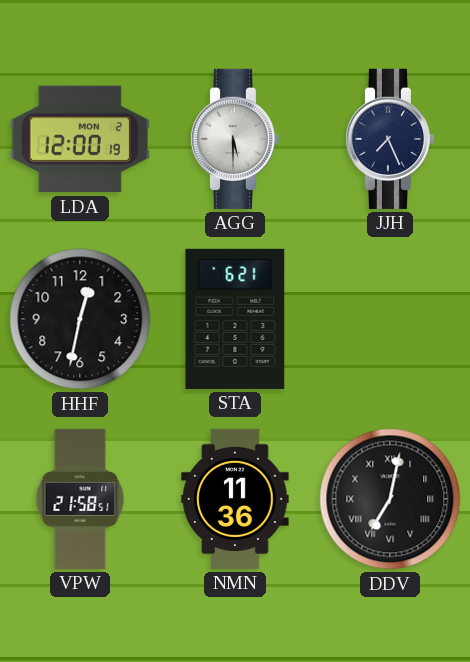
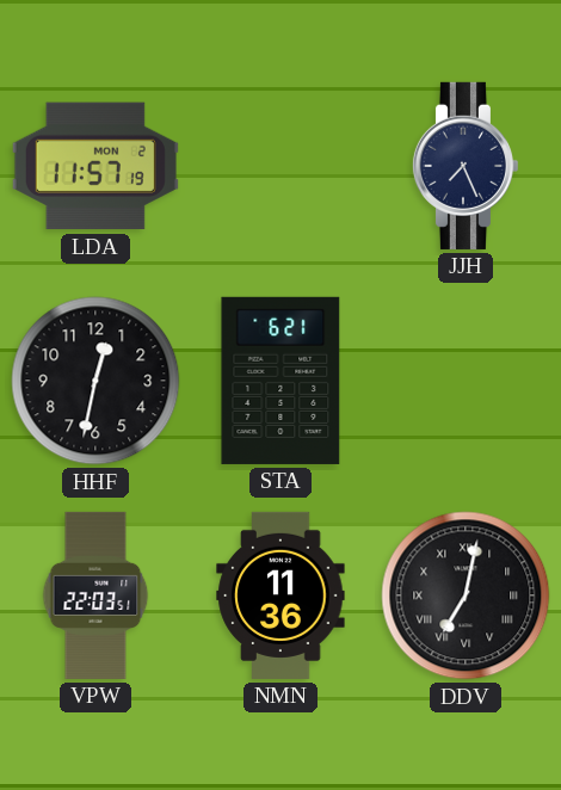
LDA: 12:00 -> 11:57
AGG: 5:30 -> none
VPW: 21:58 -> 22:03
